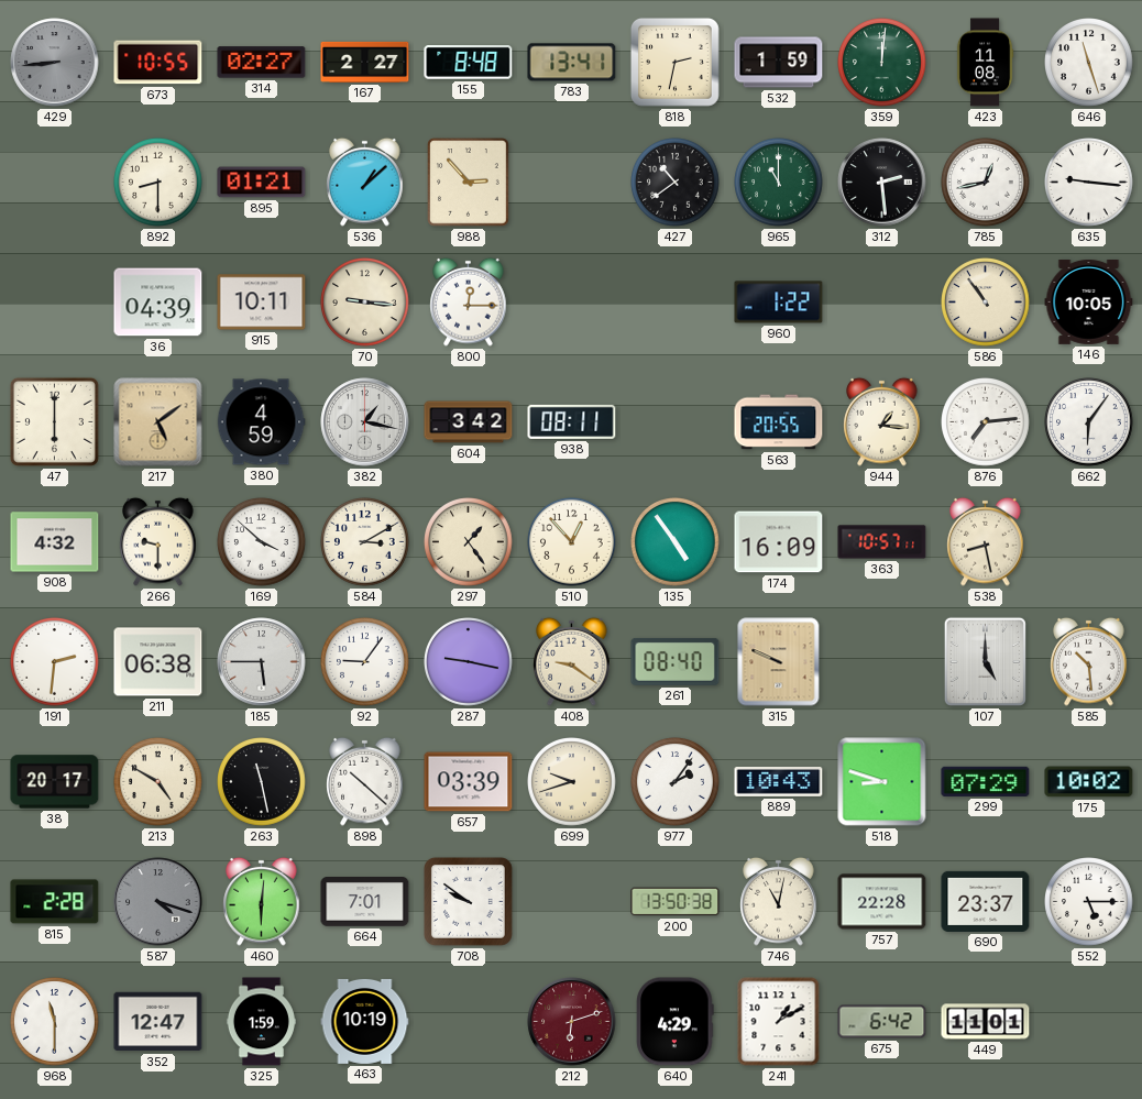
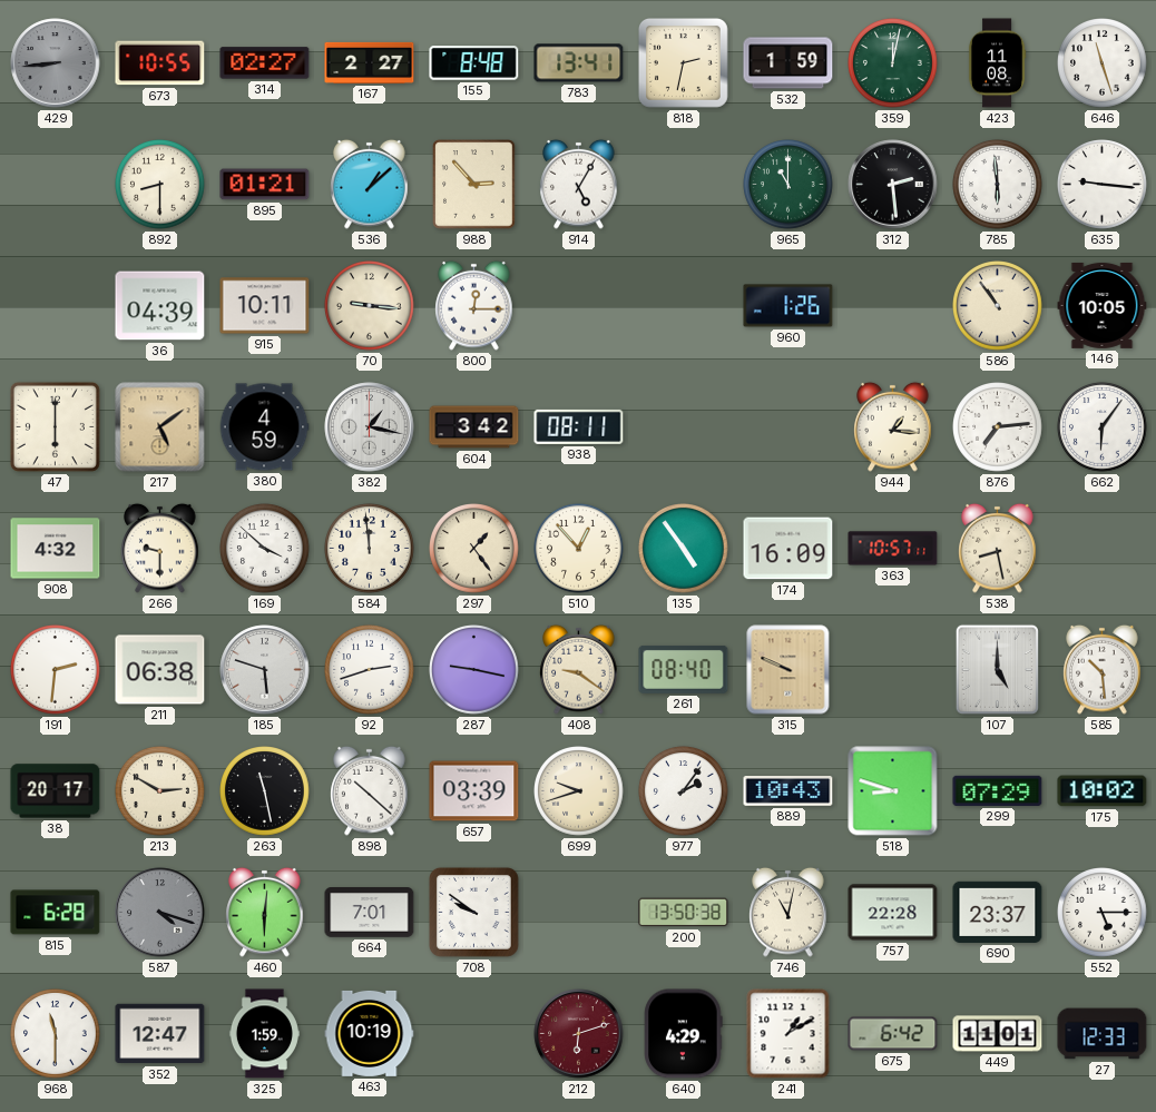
359: 12:01 -> 12:02
914: none -> 5:05
427: 10:39 -> none
785: 12:43 -> 5:59
960: 1:22 -> 1:26
563: 20:55 -> none
584: 3:10 -> 11:59
185: 5:45 -> 5:48
92: 9:06 -> 2:42
213: 4:50 -> 2:50
815: 2:28 -> 6:28
27: none -> 12:33
